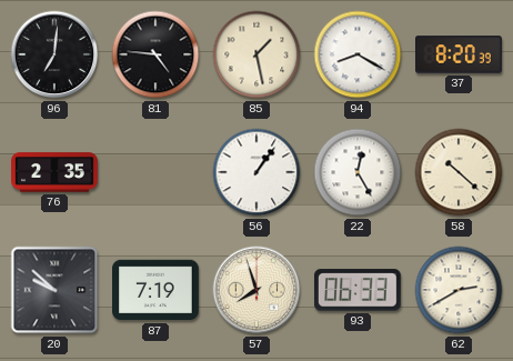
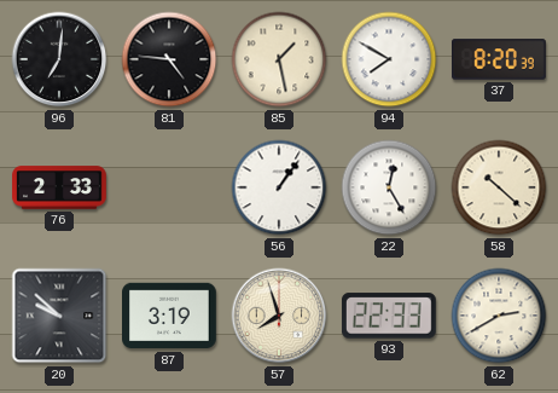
94: 8:20 -> 7:50
76: 2:35 -> 2:33
87: 7:19 -> 3:19
93: 06:33 -> 22:33
